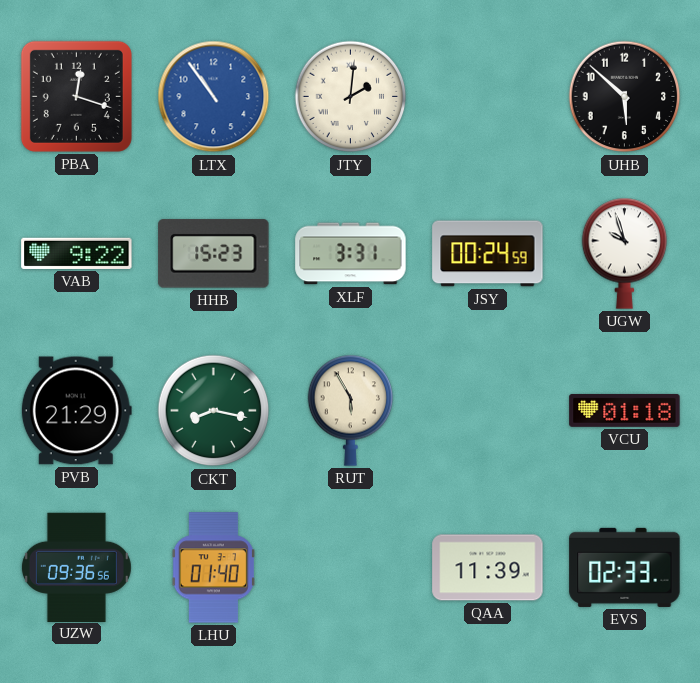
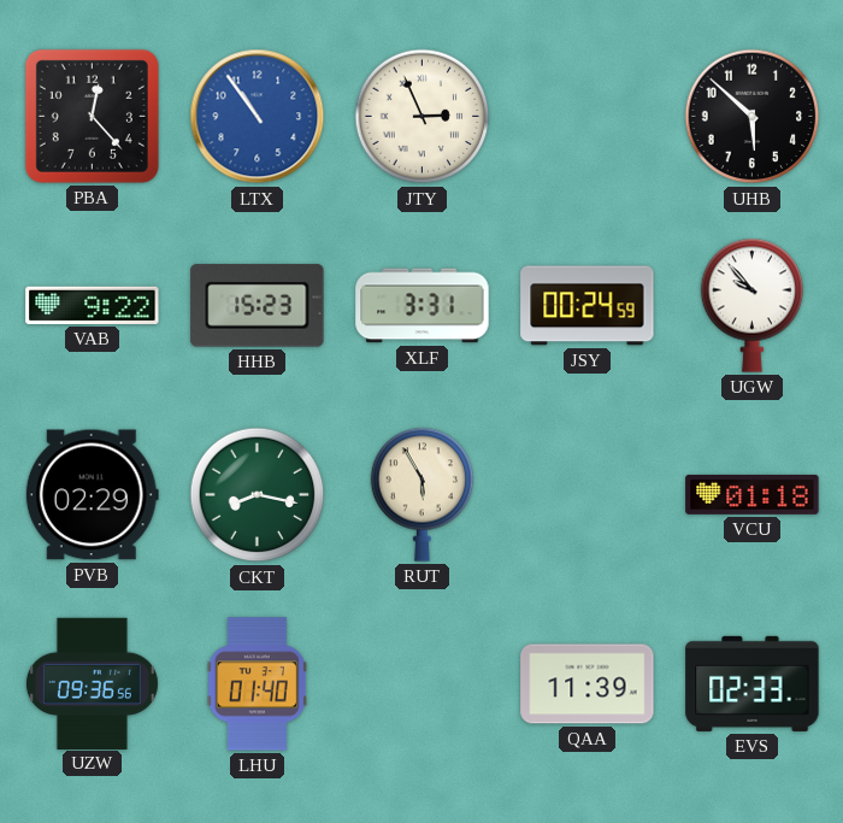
PBA: 12:18 -> 12:23
JTY: 2:01 -> 2:56
UGW: 9:57 -> 9:53
PVB: 21:29 -> 02:29
